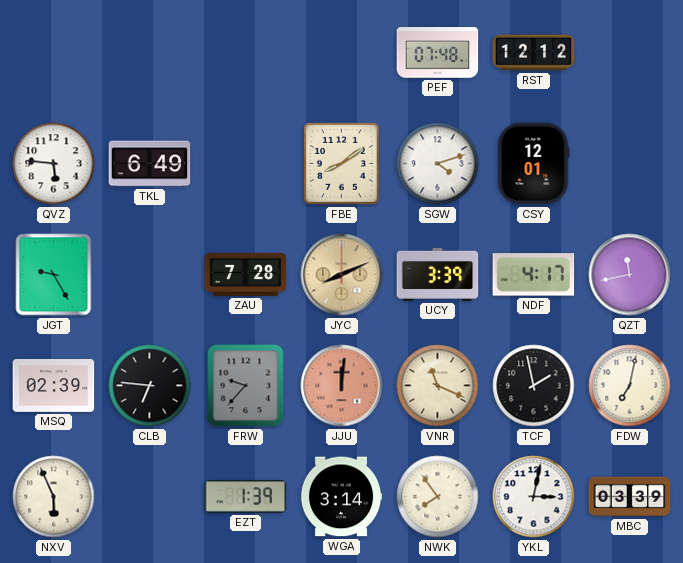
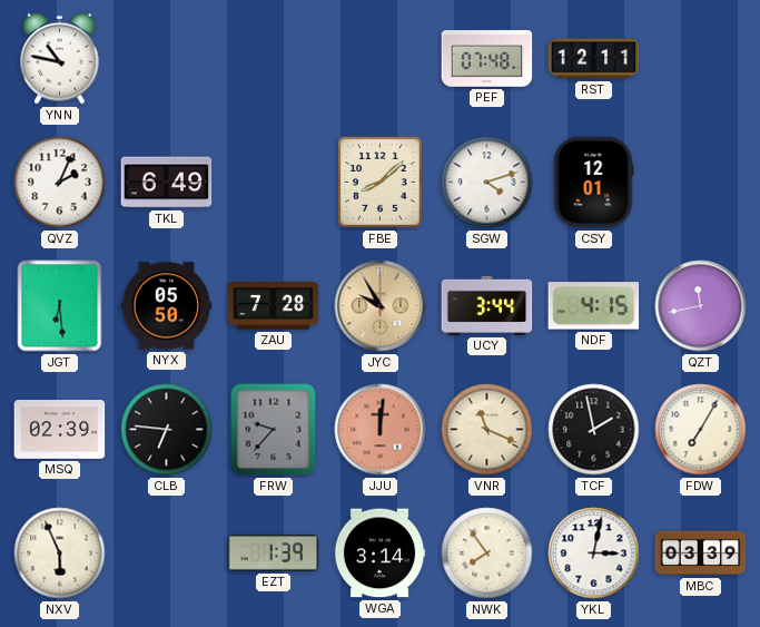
YNN: none -> 10:47
RST: 12:12 -> 12:11
QVZ: 5:46 -> 2:04
FBE: 8:09 -> 8:08
JGT: 9:25 -> 6:29
NYX: none -> 05:50
JYC: 8:11 -> 9:55
UCY: 3:39 -> 3:44
NDF: 4:17 -> 4:15
FDW: 7:02 -> 7:05
